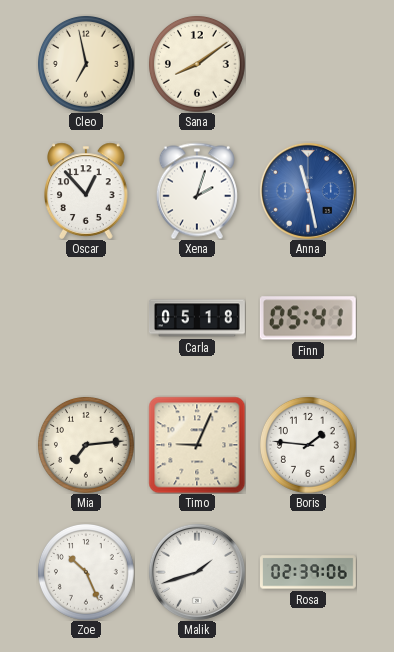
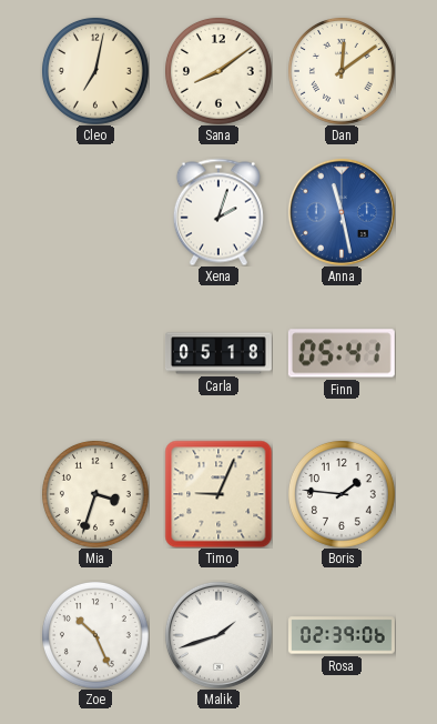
Cleo: 6:58 -> 7:02
Dan: none -> 12:09
Oscar: 12:53 -> none
Mia: 7:14 -> 3:33
